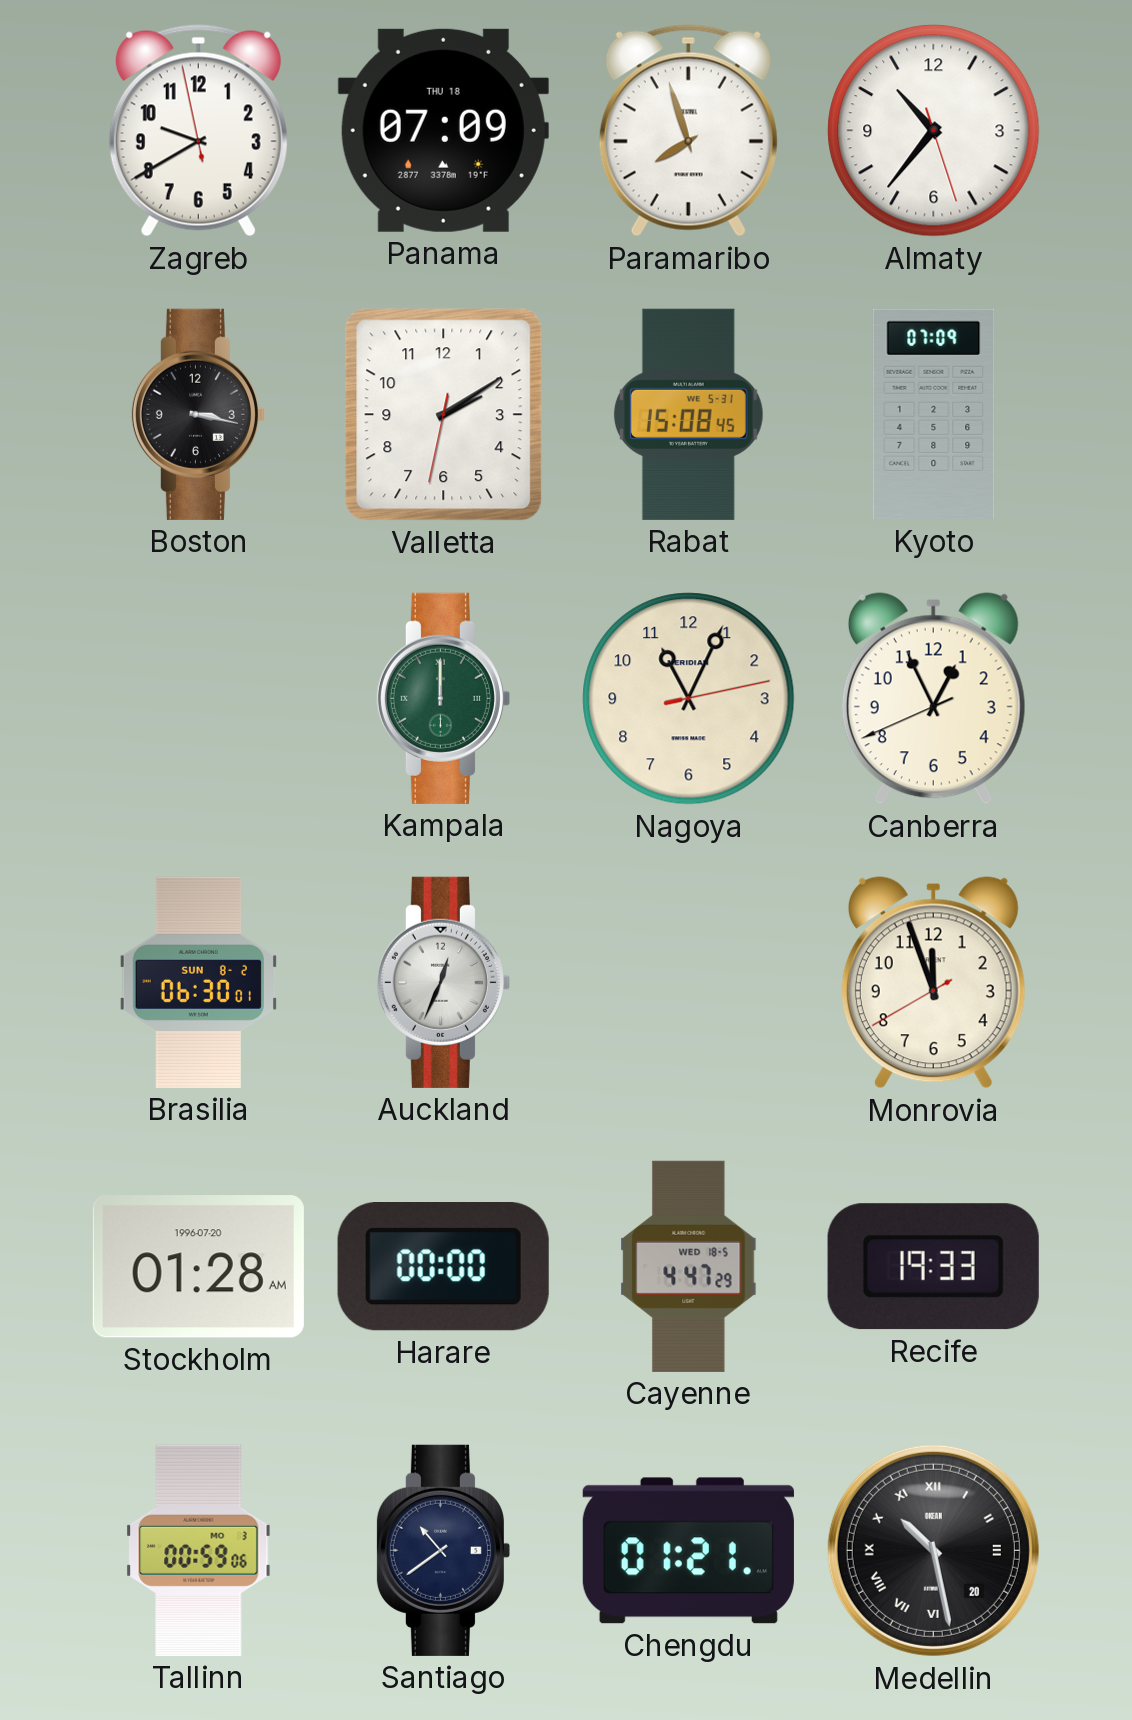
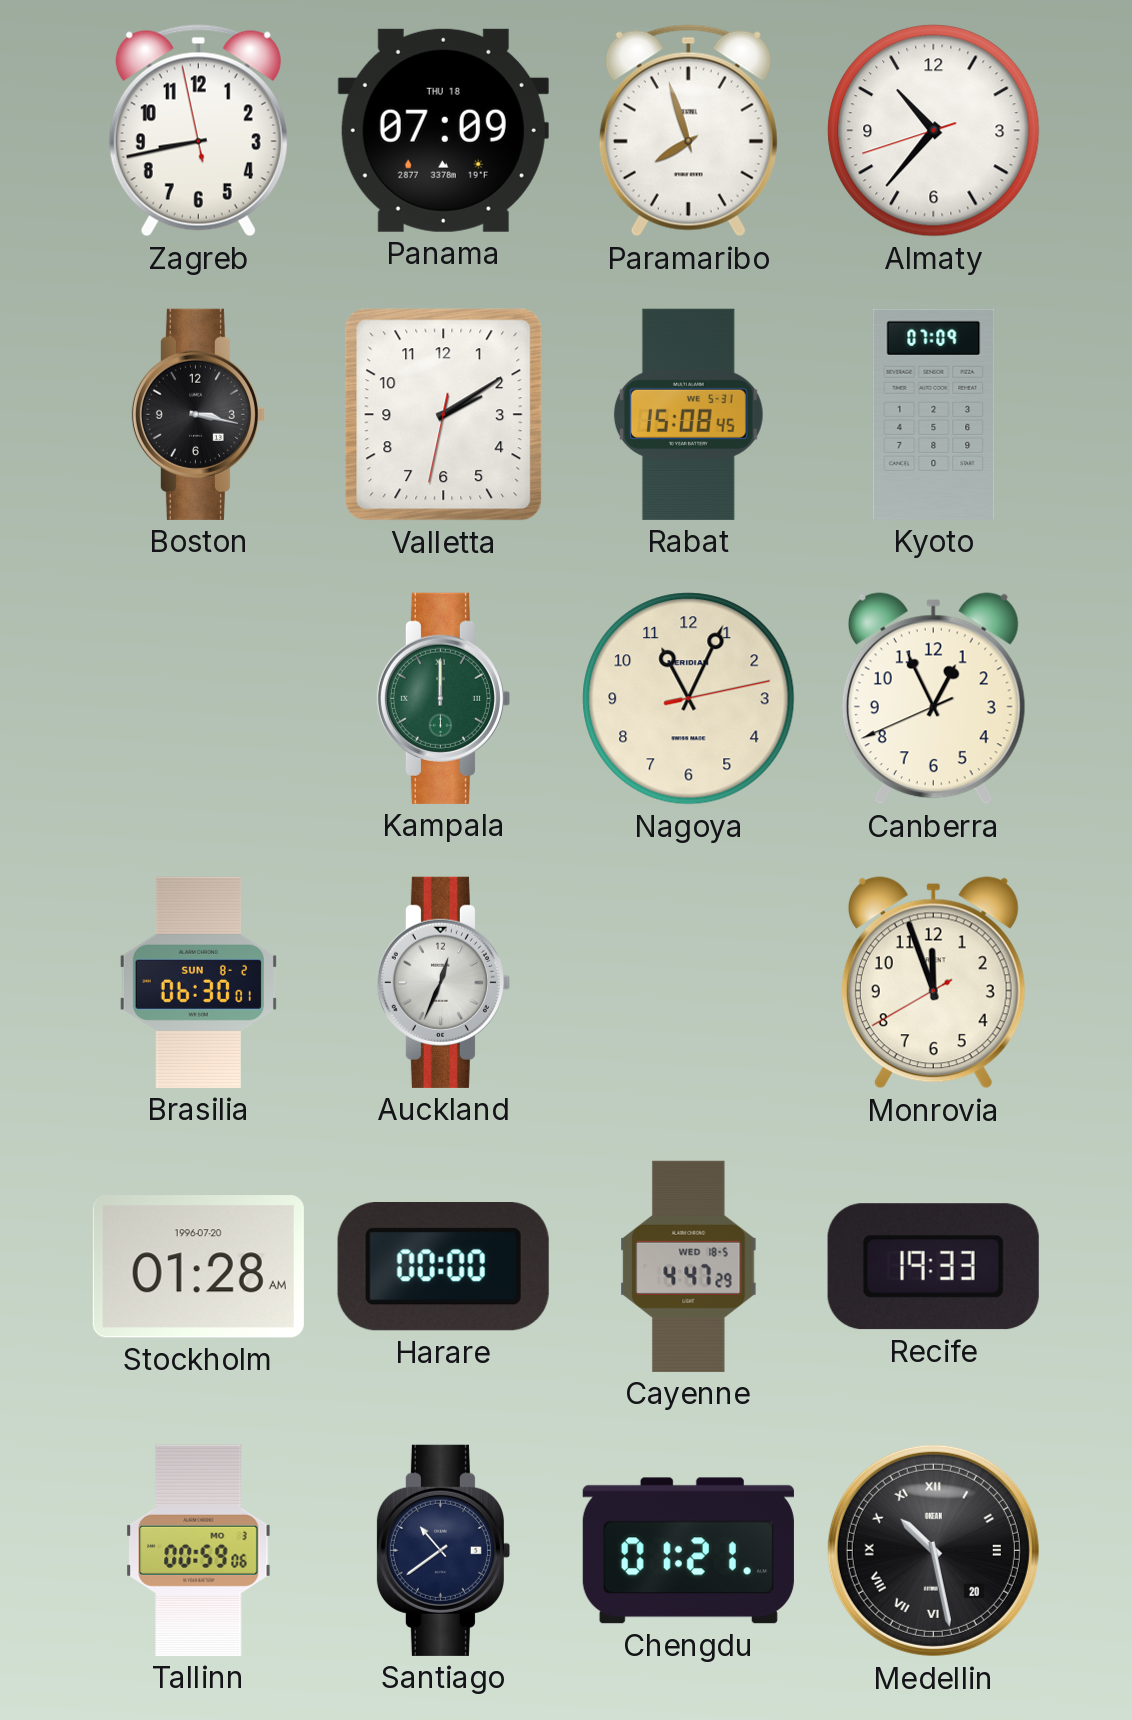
Zagreb: 9:39 -> 8:42
Almaty: 10:36:27 -> 10:36:42
